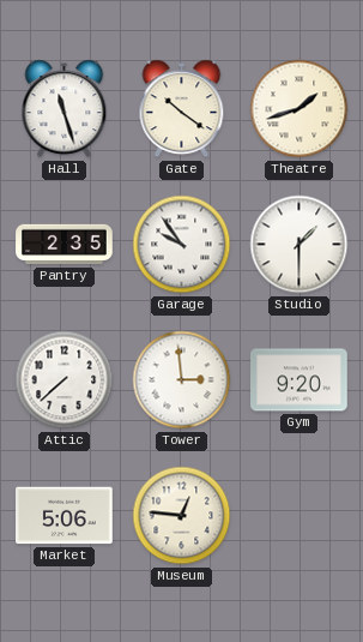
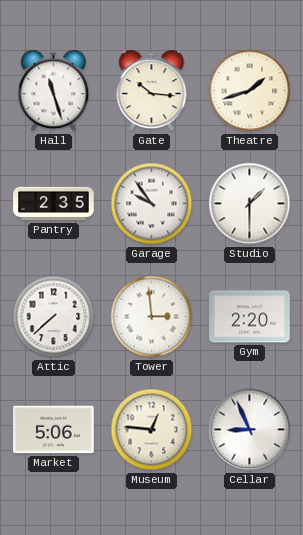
Gate: 10:21 -> 10:16
Gym: 9:20 -> 2:20
Cellar: none -> 8:56
